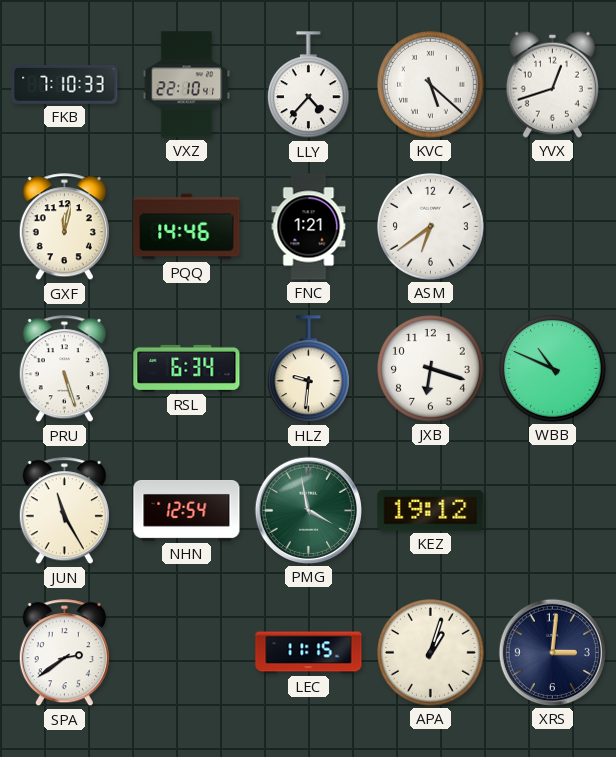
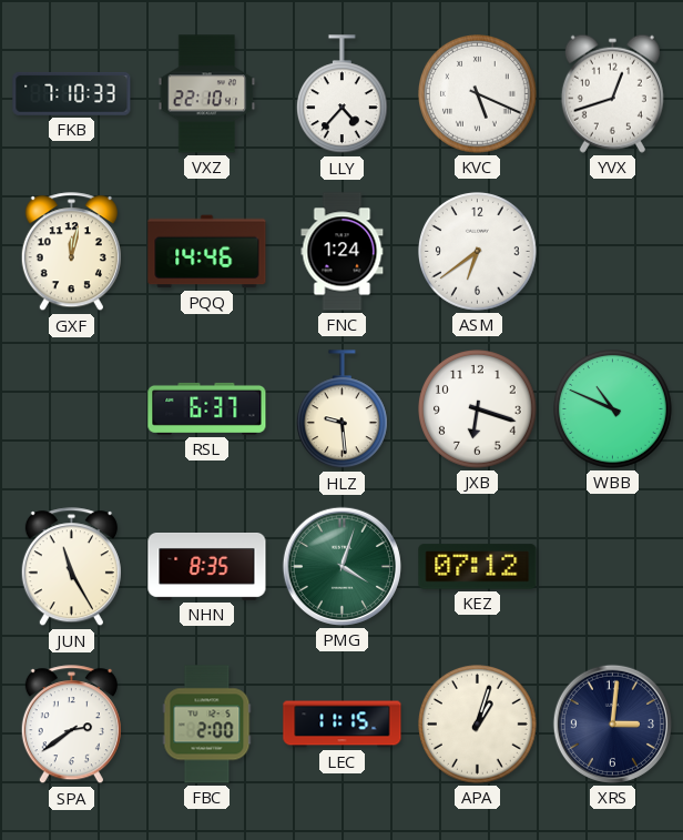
KVC: 5:22 -> 5:19
FNC: 1:21 -> 1:24
PRU: 5:27 -> none
RSL: 6:34 -> 6:37
HLZ: 9:31 -> 9:29
NHN: 12:54 -> 8:35
PMG: 3:58 -> 4:03
KEZ: 19:12 -> 07:12
FBC: none -> 2:00
